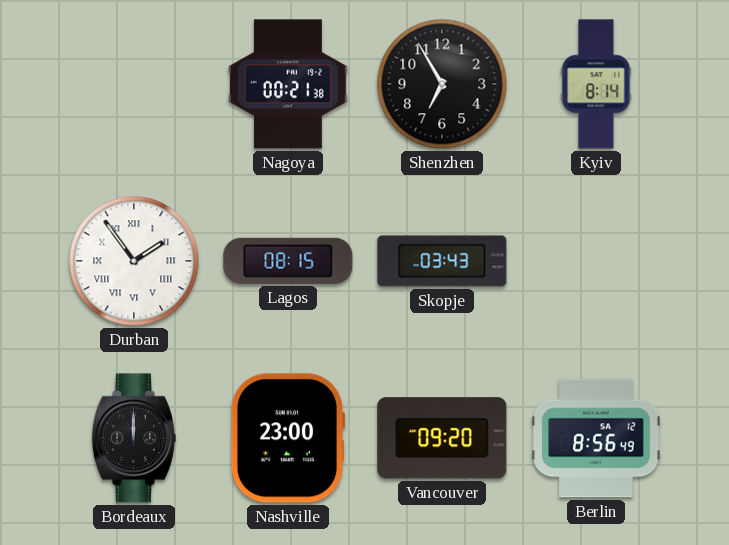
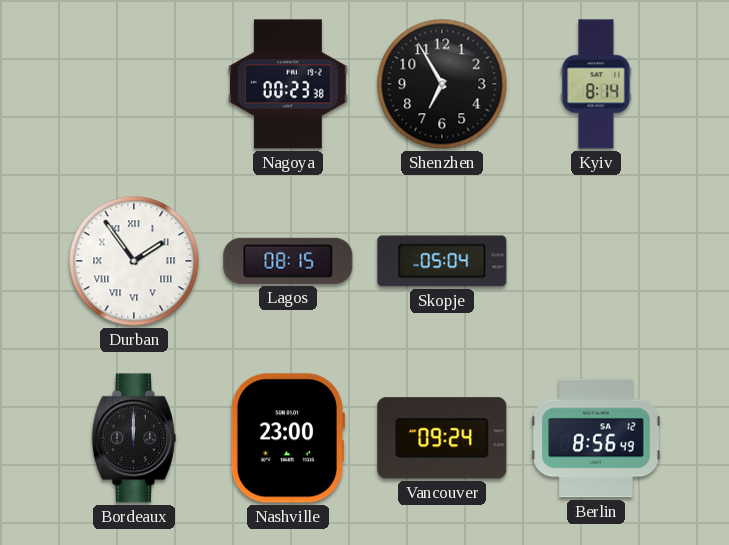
Nagoya: 00:21 -> 00:23
Skopje: 03:43 -> 05:04
Vancouver: 09:20 -> 09:24
